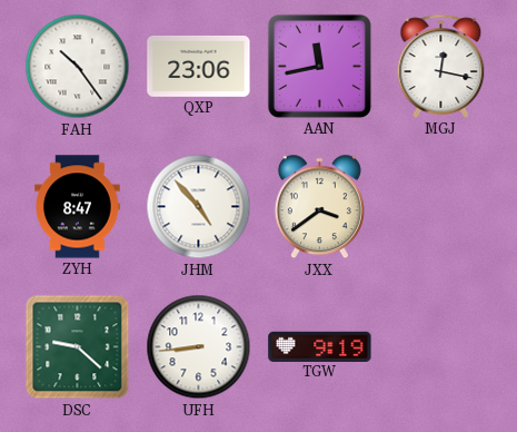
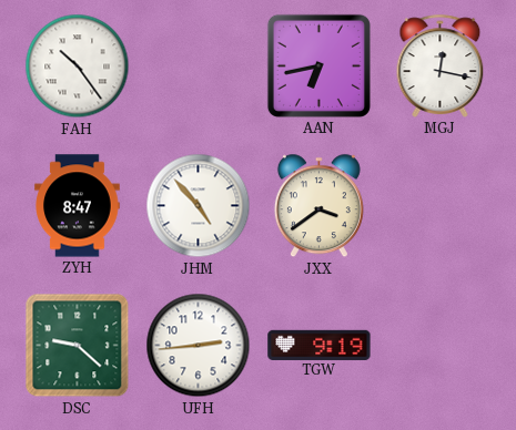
QXP: 23:06 -> none
AAN: 11:43 -> 6:43
UFH: 8:44 -> 2:44
